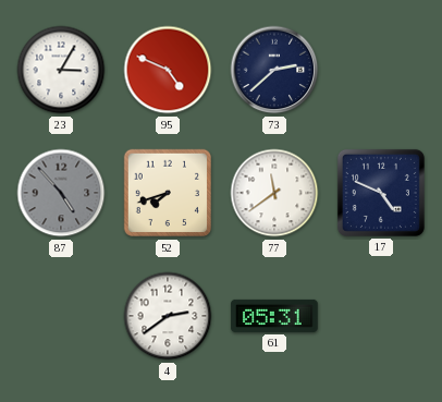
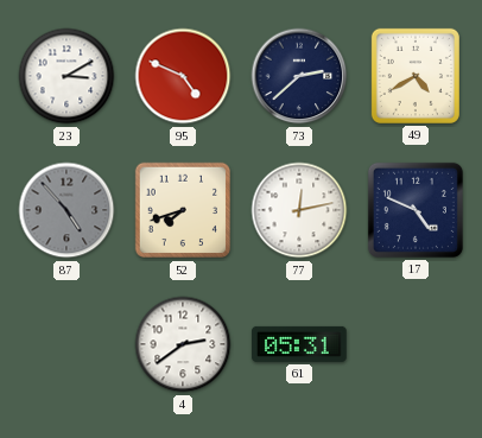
23: 3:05 -> 3:10
49: none -> 4:40
77: 11:39 -> 12:13
